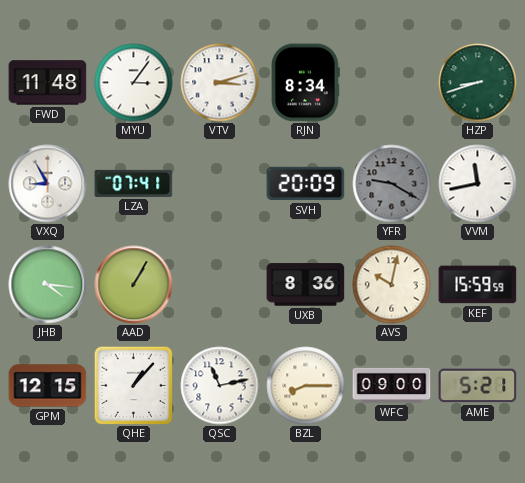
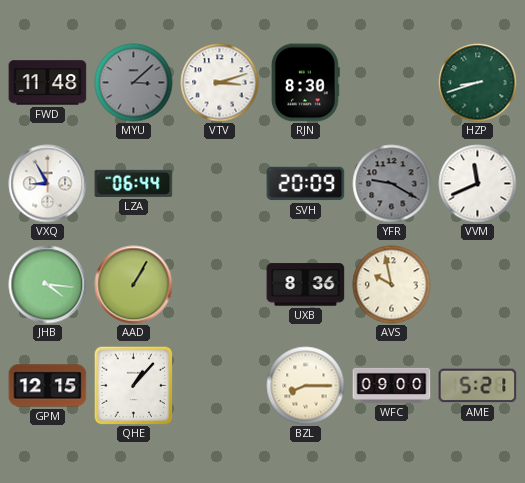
MYU: 3:06 -> 3:08
MYU dial: white -> grey
RJN: 8:34 -> 8:30
LZA: 07:41 -> 06:44
VVM: 11:43 -> 11:41
AVS: 10:02 -> 9:58
KEF: 15:59 -> none
QSC: 11:13 -> none
